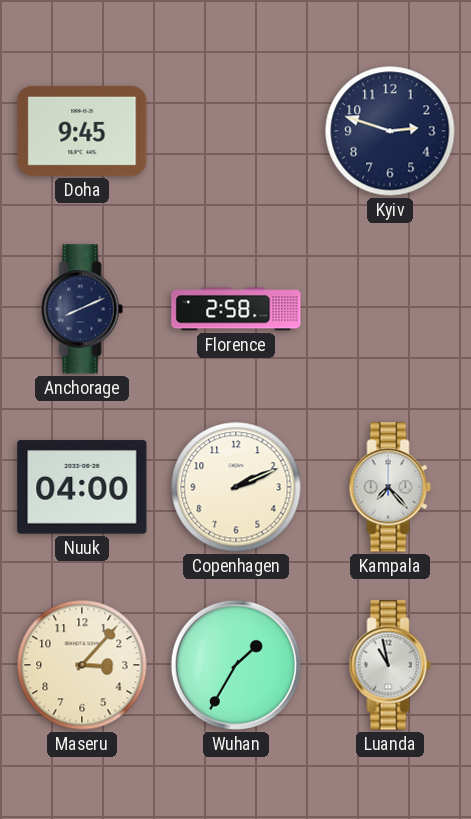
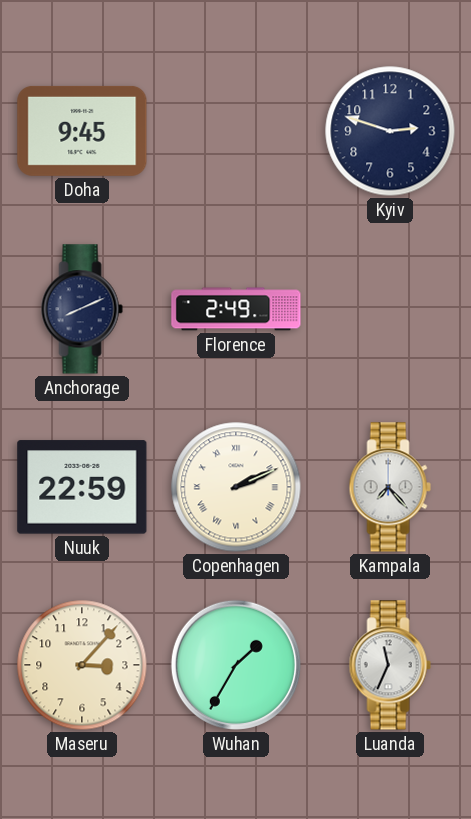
Florence: 2:58 -> 2:49
Nuuk: 04:00 -> 22:59
Copenhagen numerals: Arabic -> Roman
Luanda: 10:58 -> 11:34
